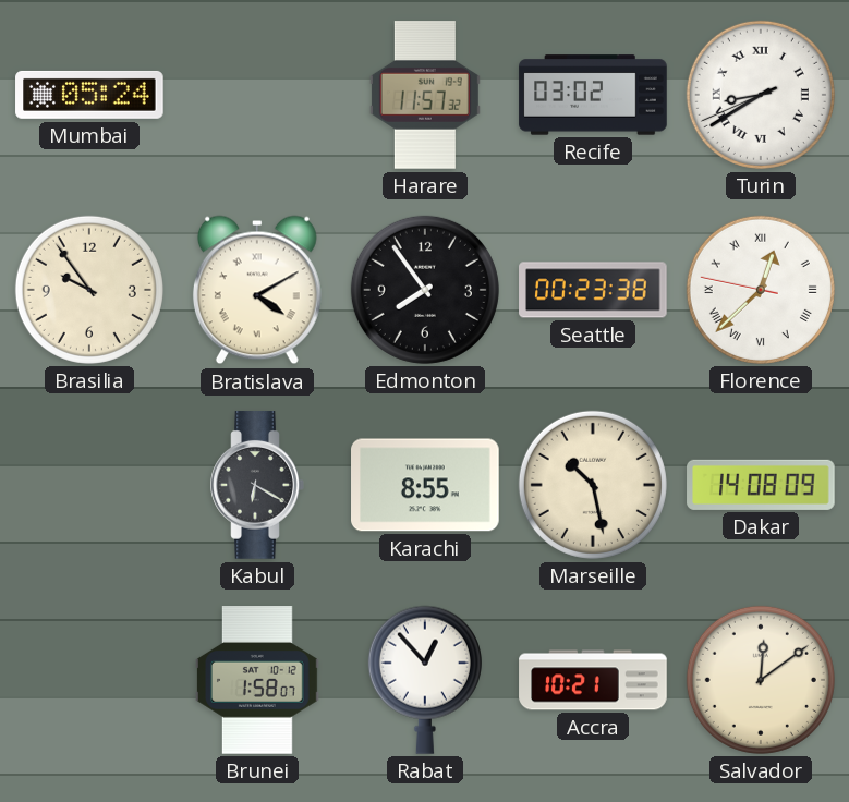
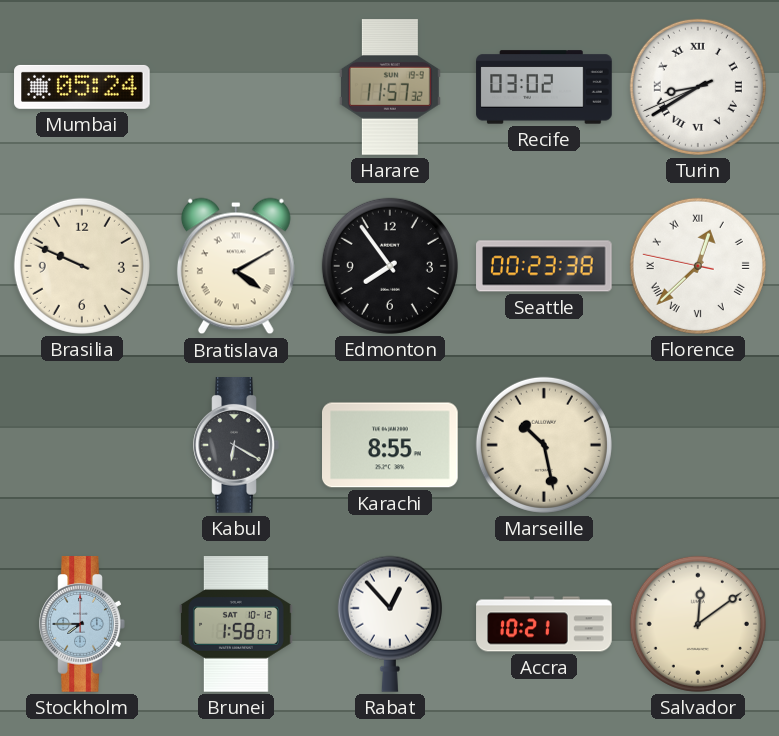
Brasilia: 9:54 -> 9:49
Dakar: 14:08 -> none
Stockholm: none -> 7:45
